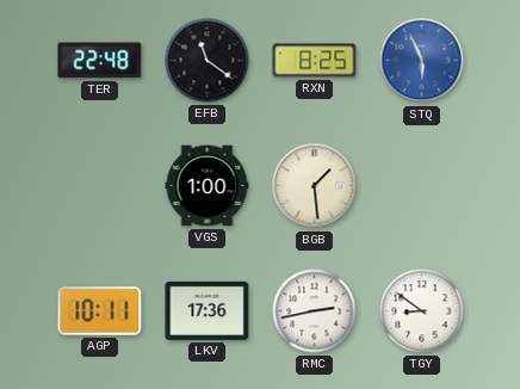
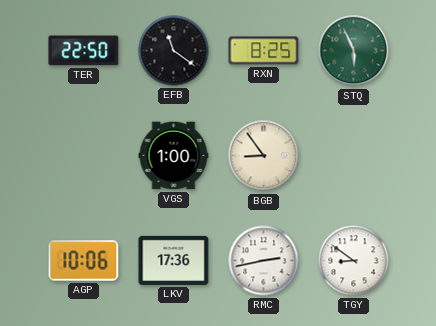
TER: 22:48 -> 22:50
STQ dial: blue -> green
BGB: 1:29 -> 8:54
AGP: 10:11 -> 10:06
